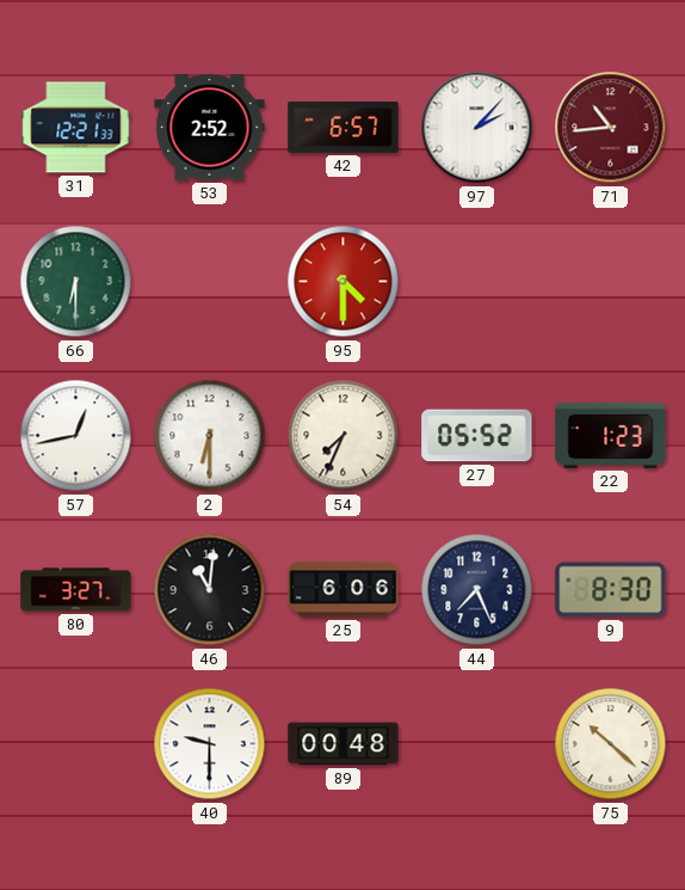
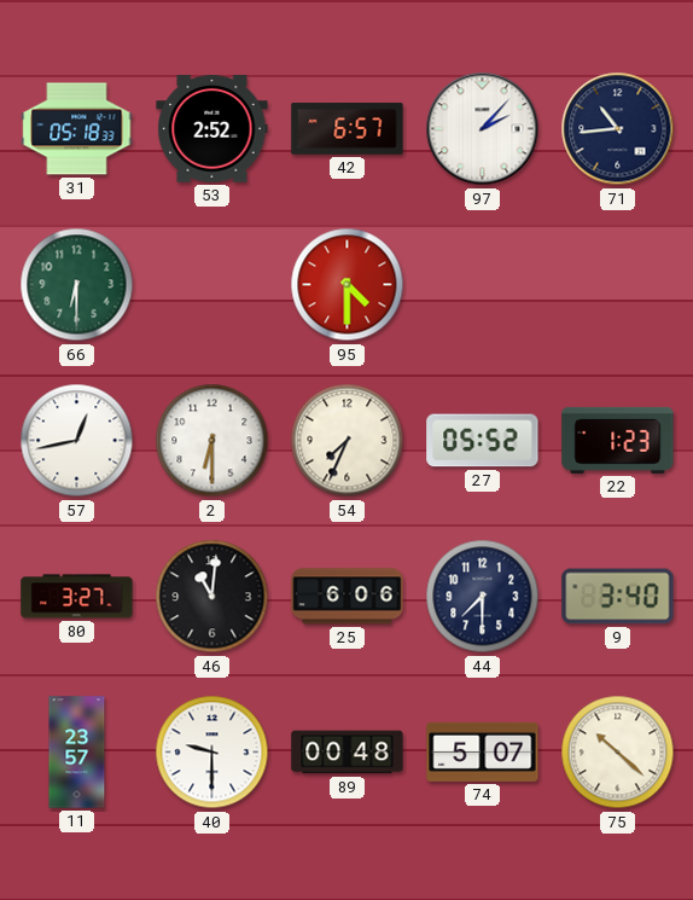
31: 12:21 -> 05:18
71 dial: burgundy -> navy
44: 7:26 -> 7:30
9: 8:30 -> 3:40
11: none -> 23:57
74: none -> 5:07
